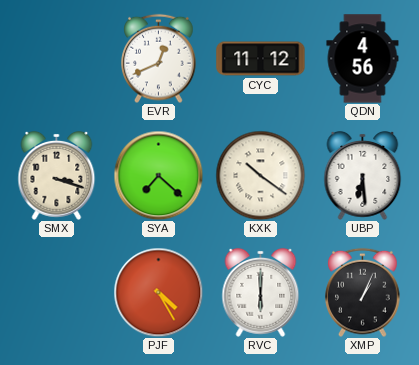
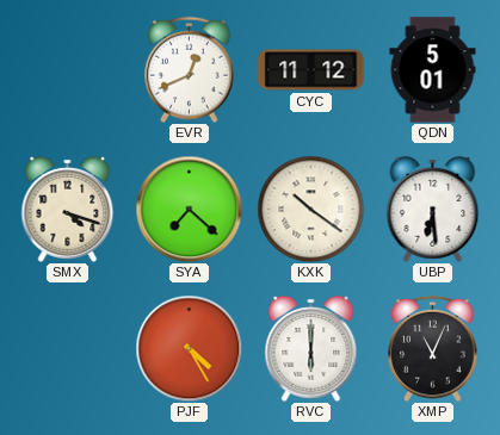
QDN: 4:56 -> 5:01
SMX: 3:18 -> 4:18
XMP: 1:04 -> 11:04
